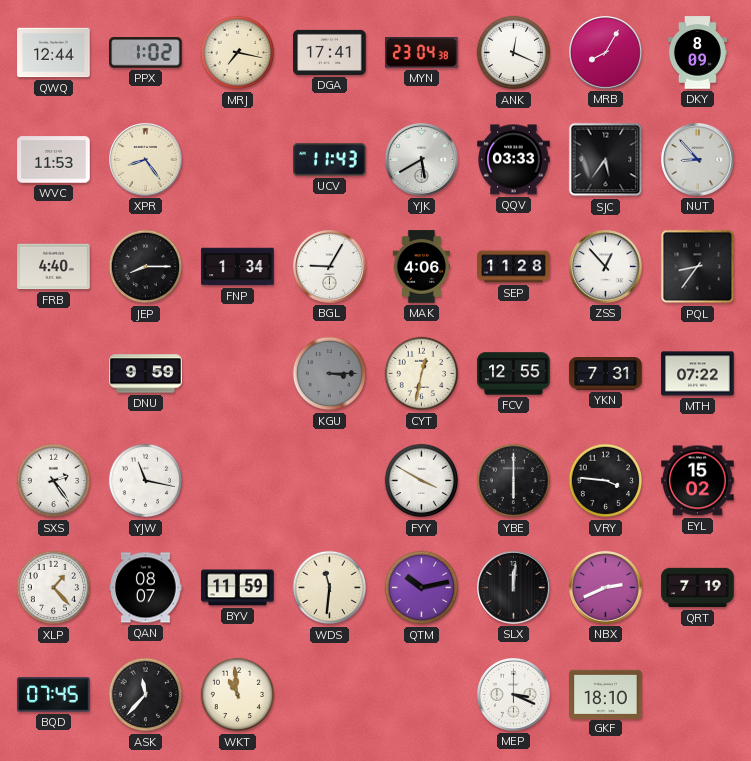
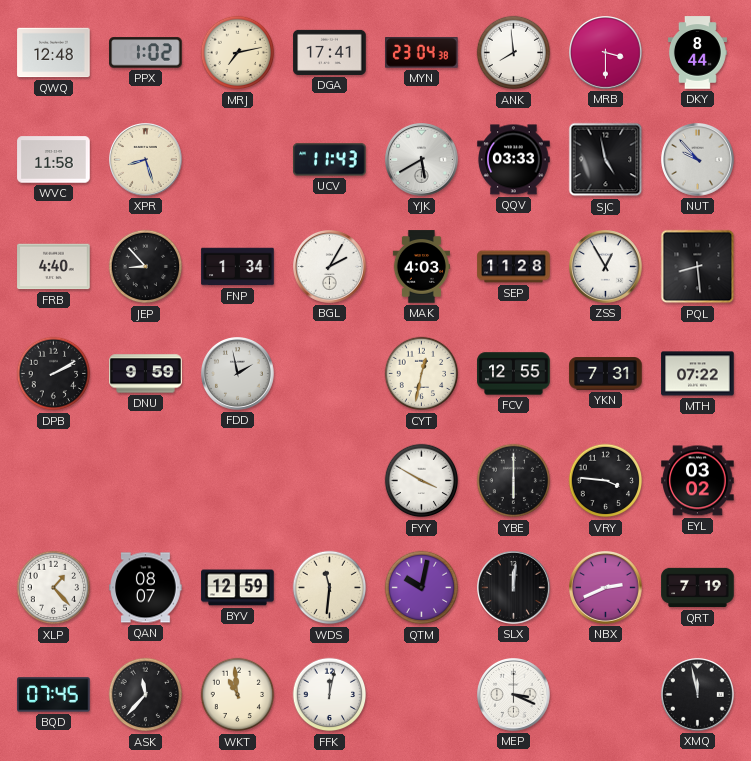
QWQ: 12:44 -> 12:48
MRJ: 7:17 -> 7:13
ANK: 12:19 -> 7:59
MRB: 8:05 -> 3:30
DKY: 8:09 -> 8:44
WVC: 11:53 -> 11:58
XPR: 8:24 -> 8:27
SJC: 5:36 -> 4:58
NUT: 8:53 -> 9:53
JEP: 8:15 -> 8:53
BGL: 9:05 -> 2:05
MAK: 4:06 -> 4:03
ZSS: 12:53 -> 12:55
PQL: 8:36 -> 8:29
DPB: none -> 2:10
FDD: none -> 1:58
KGU: 3:15 -> none
SXS: 2:24 -> none
YJW: 11:17 -> none
EYL: 15:02 -> 03:02
BYV: 11:59 -> 12:59
QTM: 10:13 -> 10:02
FFK: none -> 12:02
GKF: 18:10 -> none
XMQ: none -> 11:58
